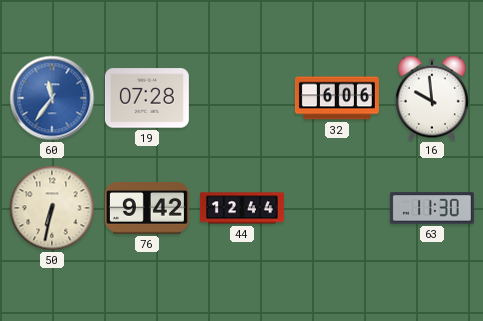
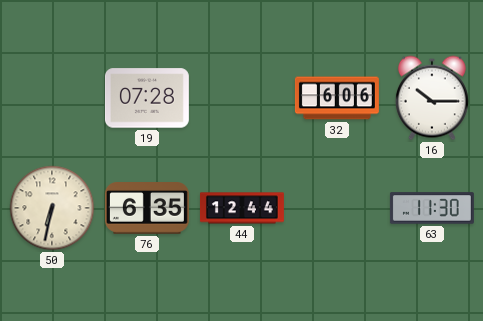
60: 11:36 -> none
16: 9:59 -> 10:15
76: 9:42 -> 6:35
